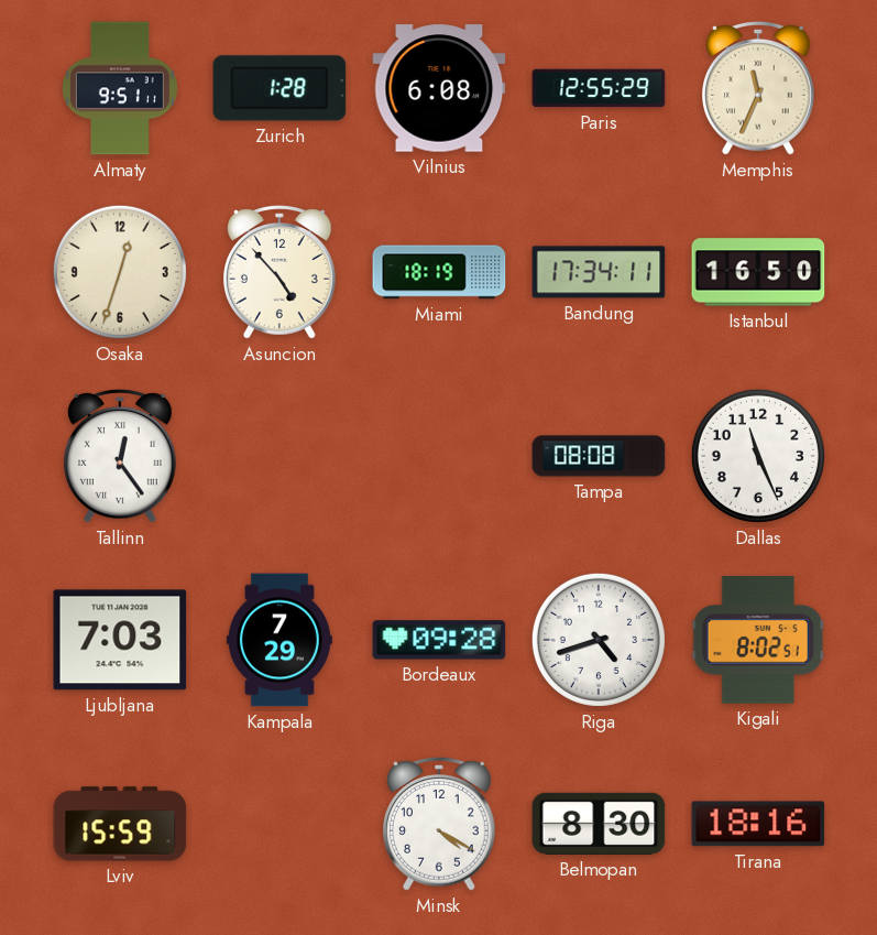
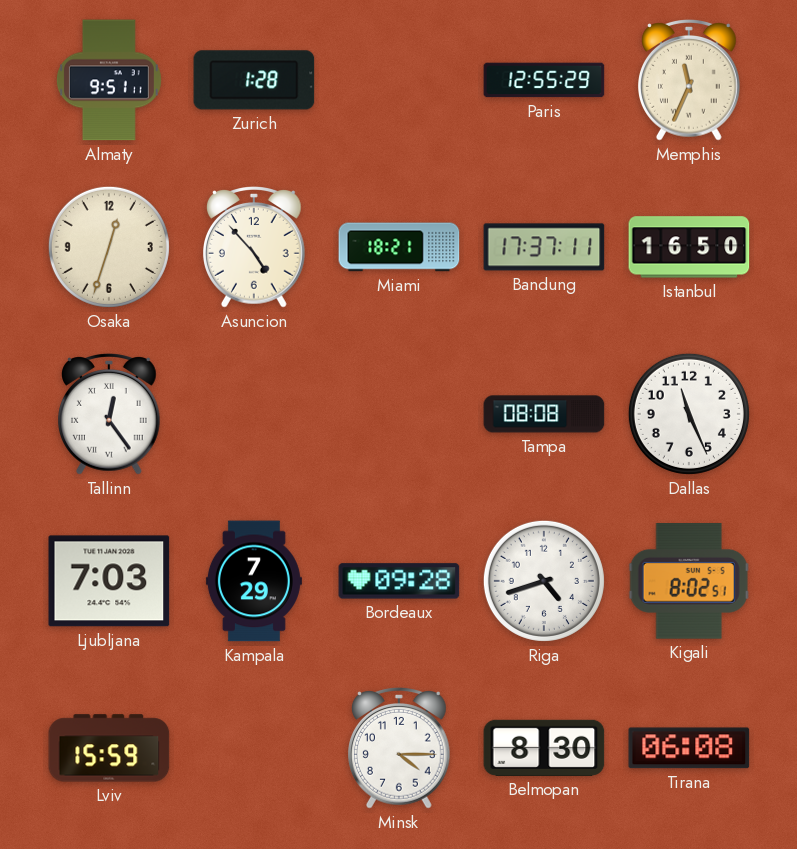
Vilnius: 6:08 -> none
Miami: 18:19 -> 18:21
Bandung: 17:34 -> 17:37
Minsk: 4:20 -> 4:15
Tirana: 18:16 -> 06:08
